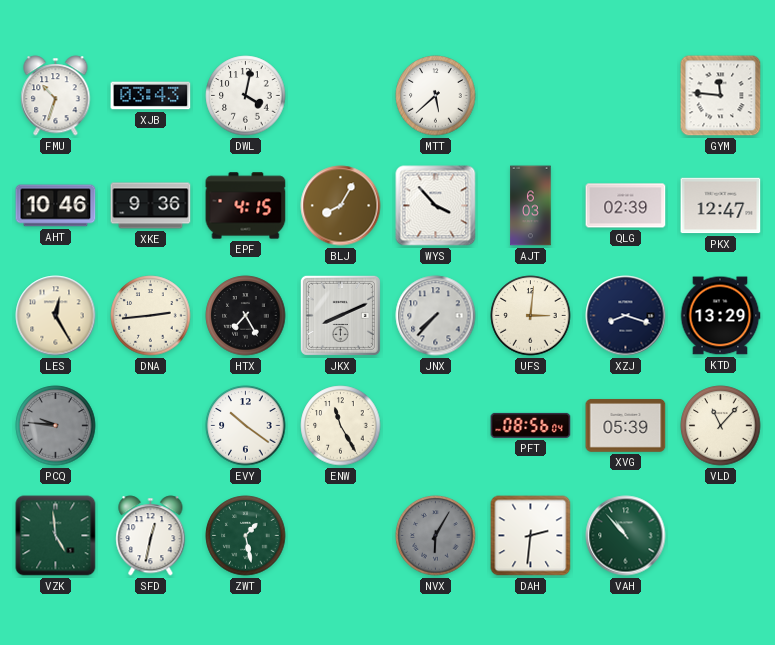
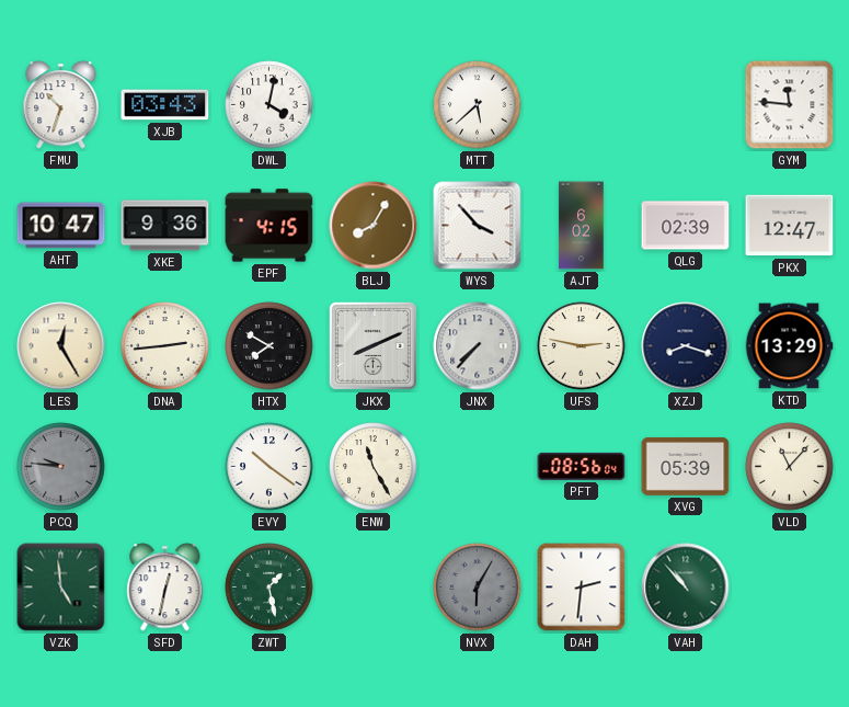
AHT: 10:46 -> 10:47
AJT: 6:03 -> 6:02
HTX: 7:25 -> 7:50
UFS: 3:01 -> 2:47
